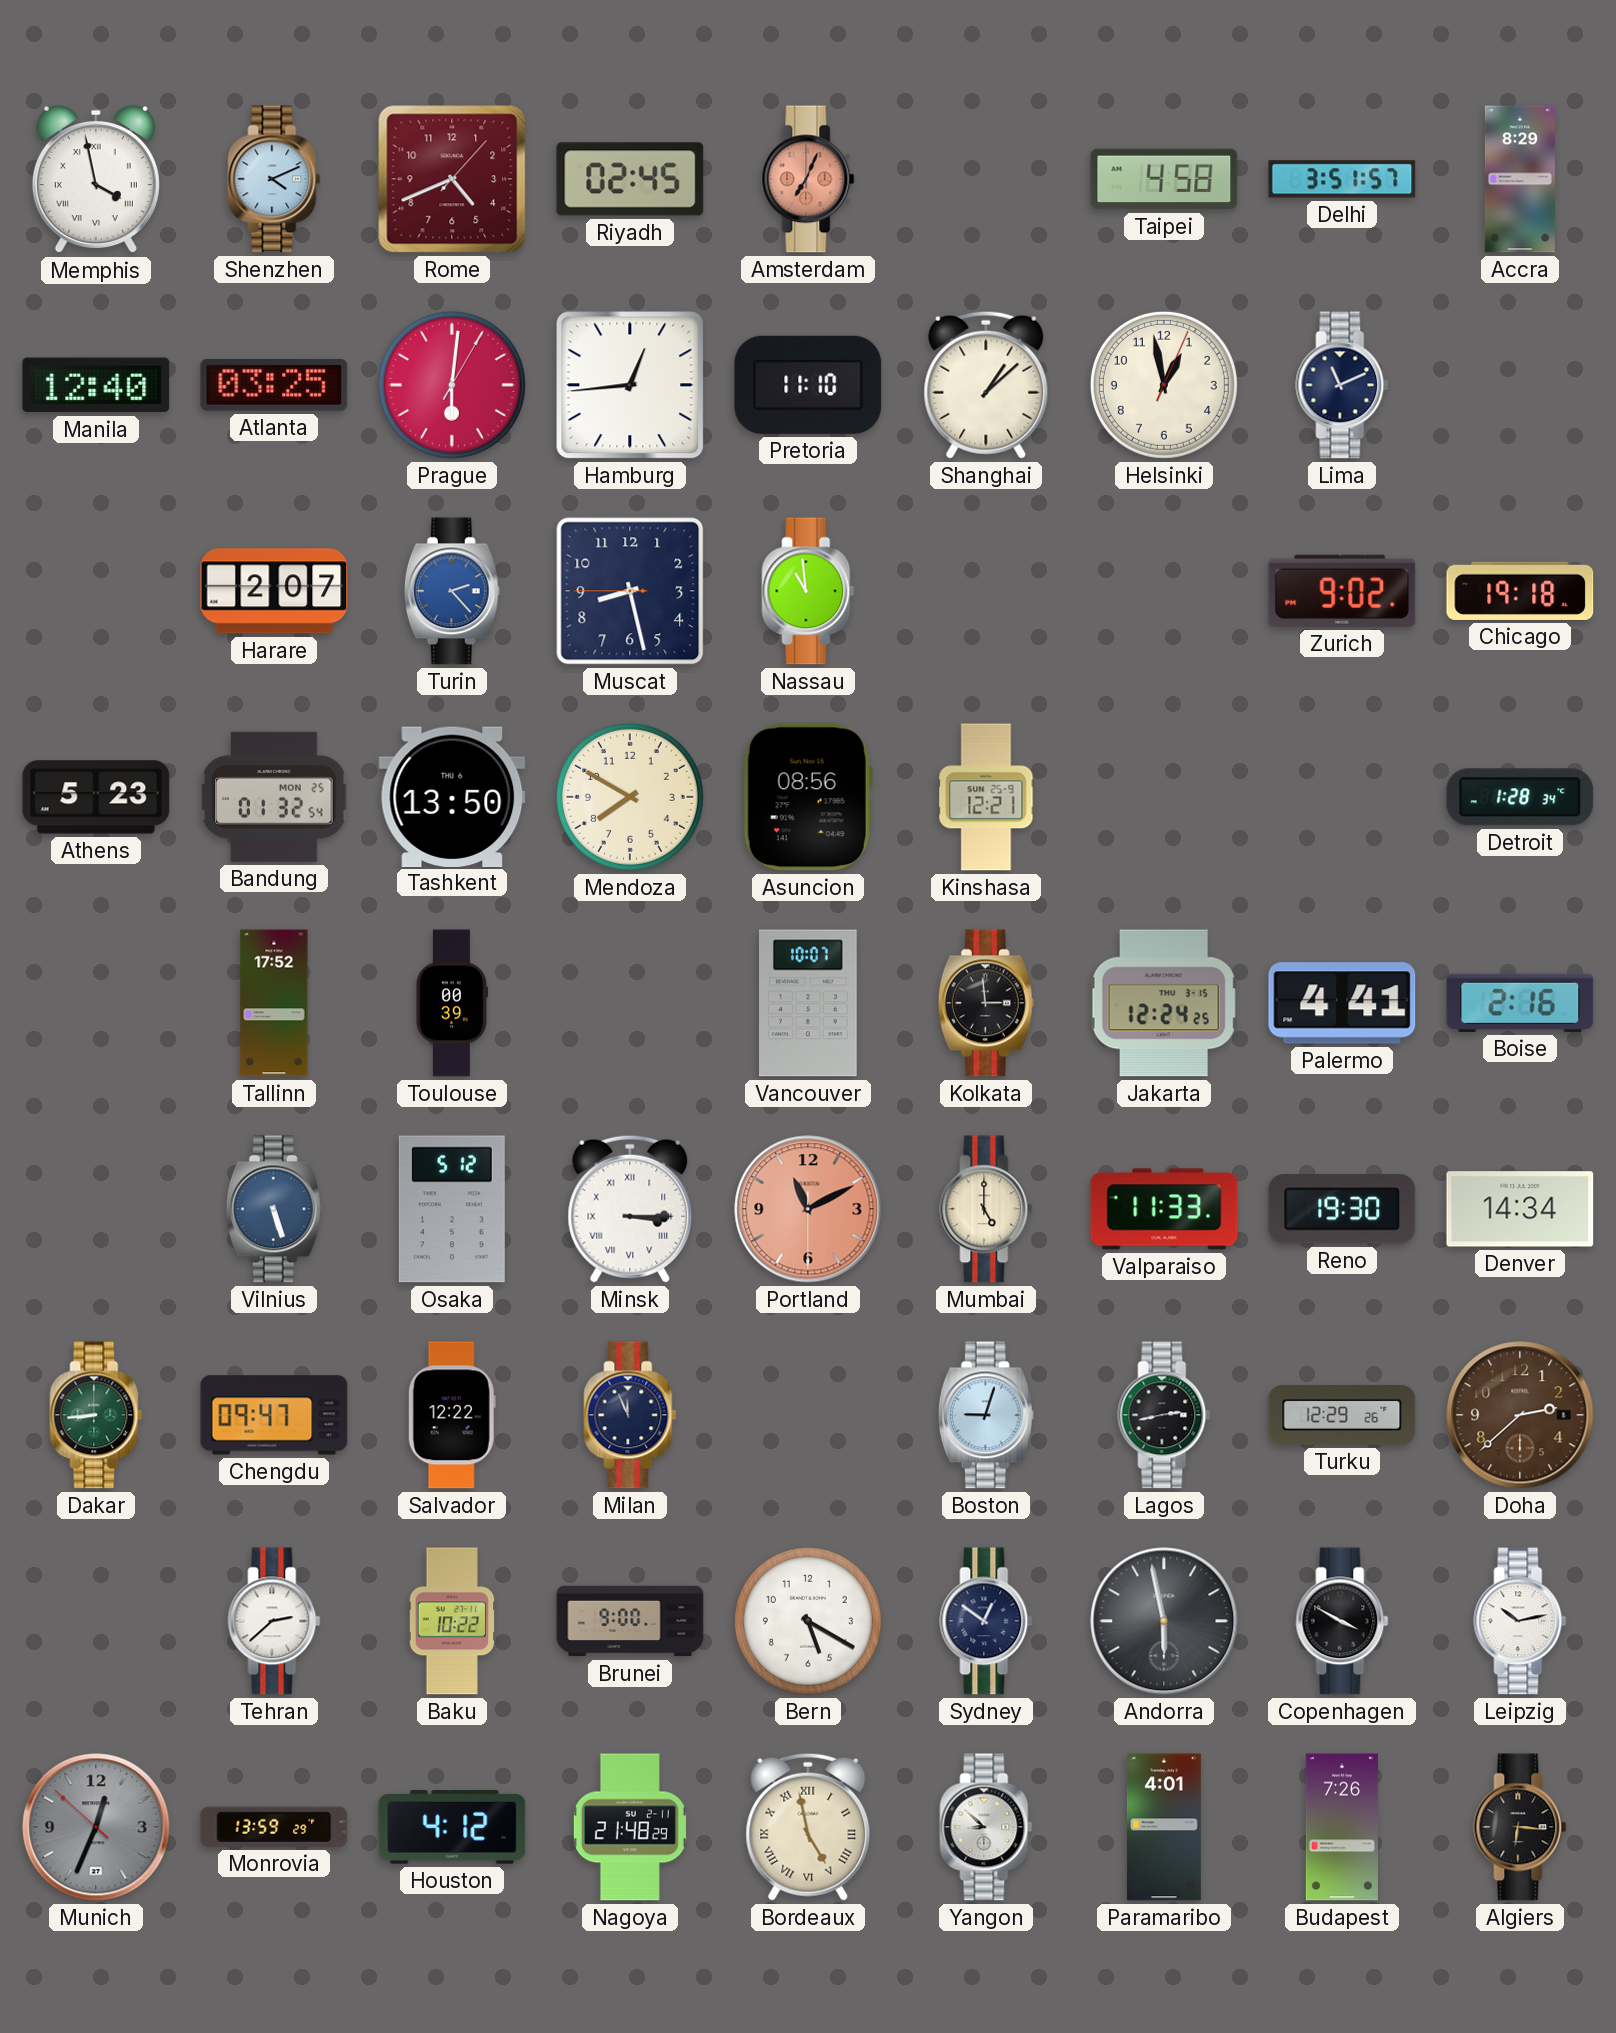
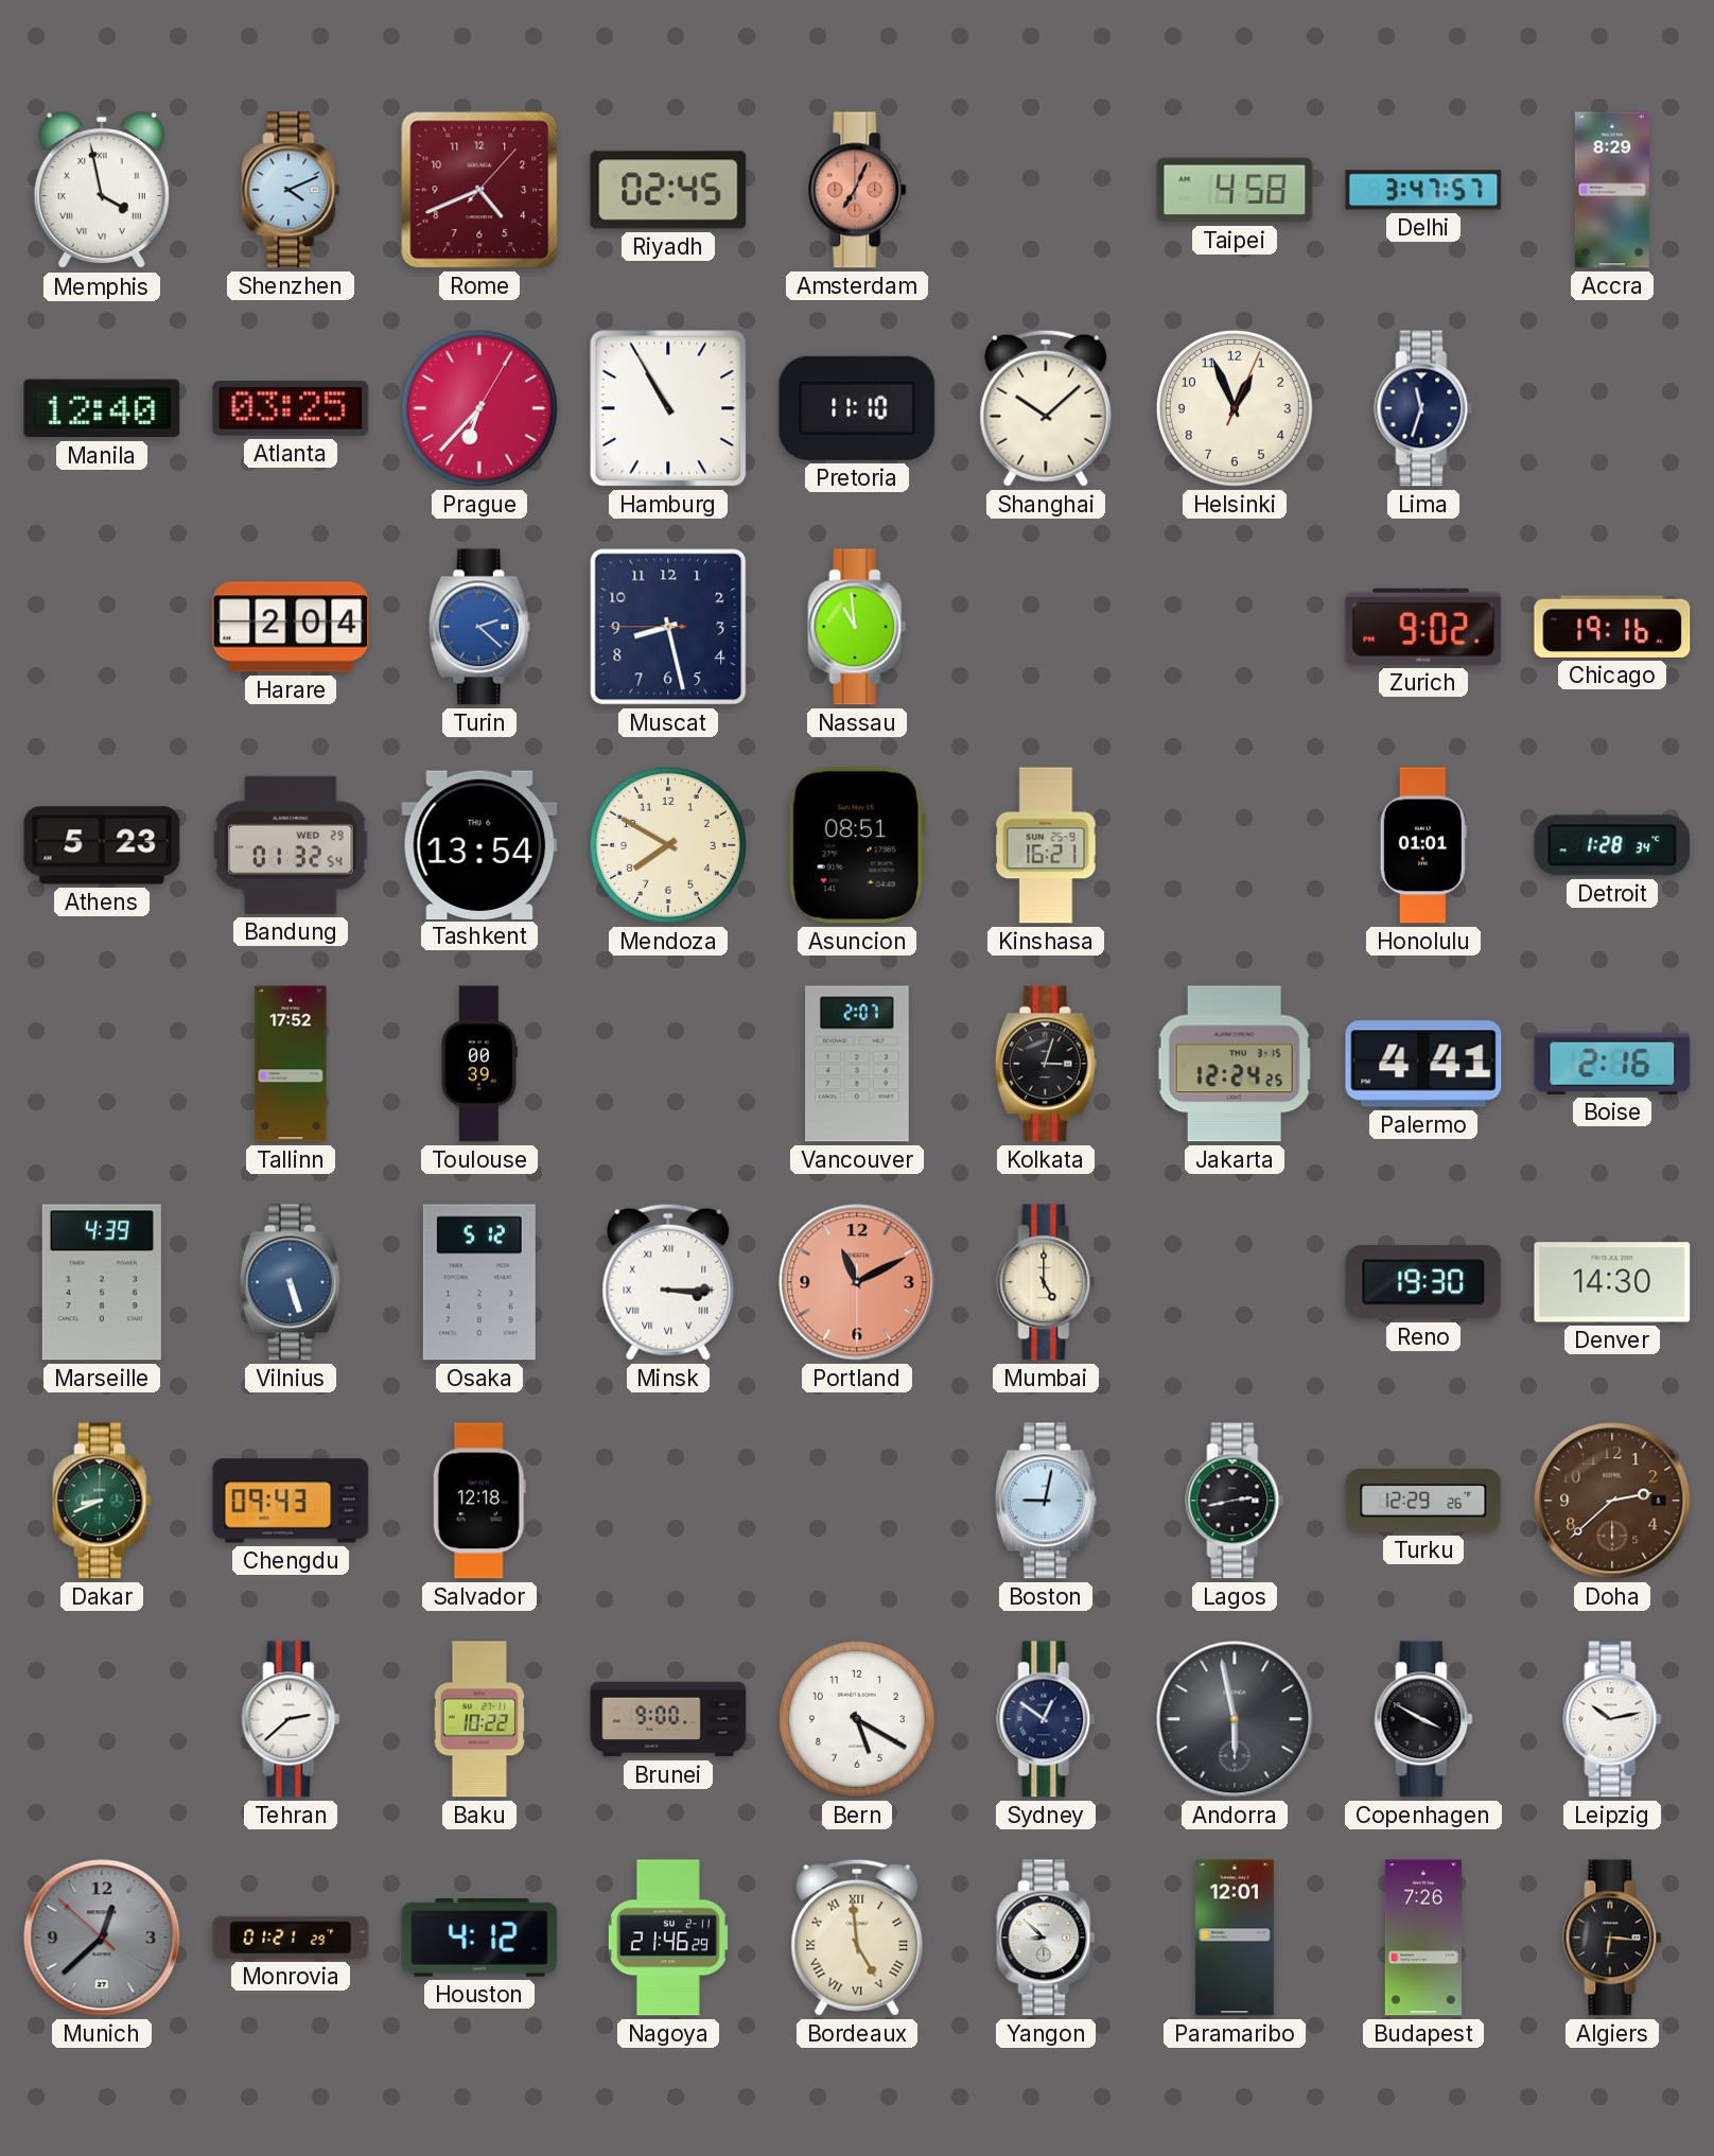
Delhi: 3:51 -> 3:47
Prague: 6:01 -> 6:37
Hamburg: 12:44 -> 10:55
Shanghai: 1:08 -> 10:08
Helsinki: 12:58 -> 12:56
Lima: 11:11 -> 11:33
Harare: 2:07 -> 2:04
Turin: 2:23 -> 2:22
Chicago: 19:18 -> 19:16
Bandung date: MON 25 -> WED 29
Tashkent: 13:50 -> 13:54
Asuncion: 08:56 -> 08:51
Kinshasa: 12:21 -> 16:21
Honolulu: none -> 01:01
Vancouver: 10:07 -> 2:07
Kolkata: 2:59 -> 3:03
Marseille: none -> 4:39
Valparaiso: 11:33 -> none
Denver: 14:34 -> 14:30
Dakar: 8:44 -> 8:41
Chengdu: 09:47 -> 09:43
Salvador: 12:22 -> 12:18
Milan: 11:56 -> none
Boston: 9:03 -> 9:02
Munich: 12:33 -> 12:37
Monrovia: 13:59 -> 01:21
Nagoya: 21:48 -> 21:46
Bordeaux: 4:58 -> 4:59
Paramaribo: 4:01 -> 12:01
